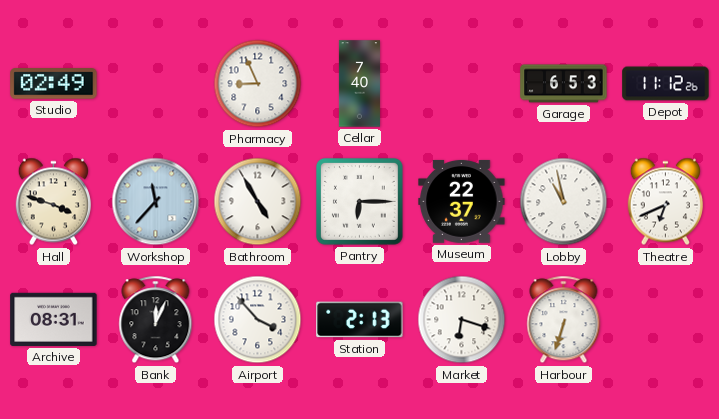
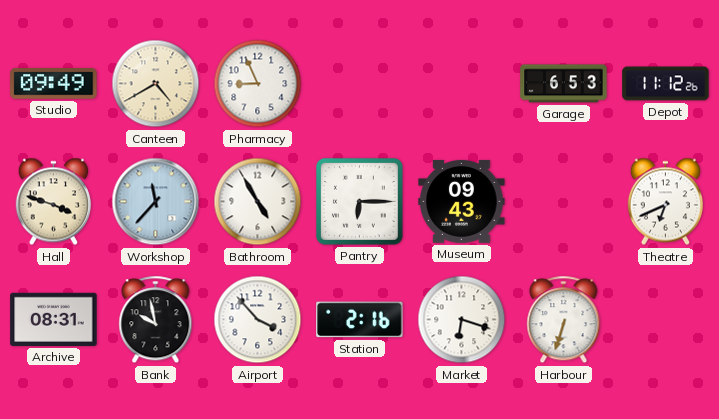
Studio: 02:49 -> 09:49
Canteen: none -> 4:40
Cellar: 7:40 -> none
Museum: 22:37 -> 09:43
Lobby: 10:58 -> none
Bank: 12:04 -> 9:58
Station: 2:13 -> 2:16
